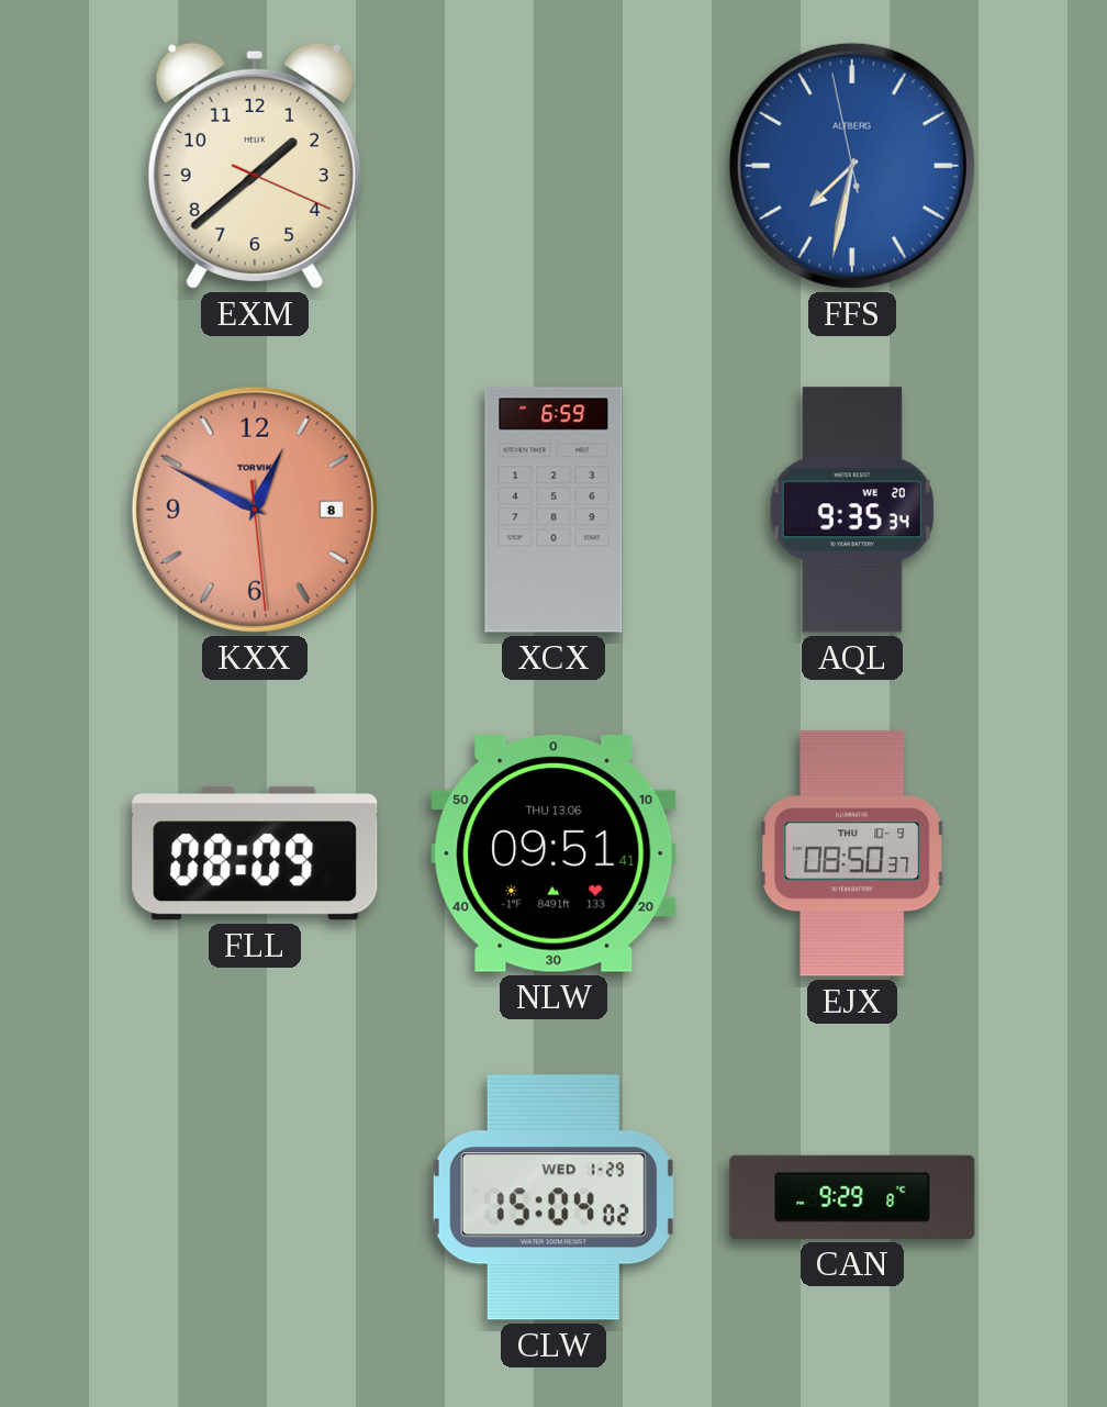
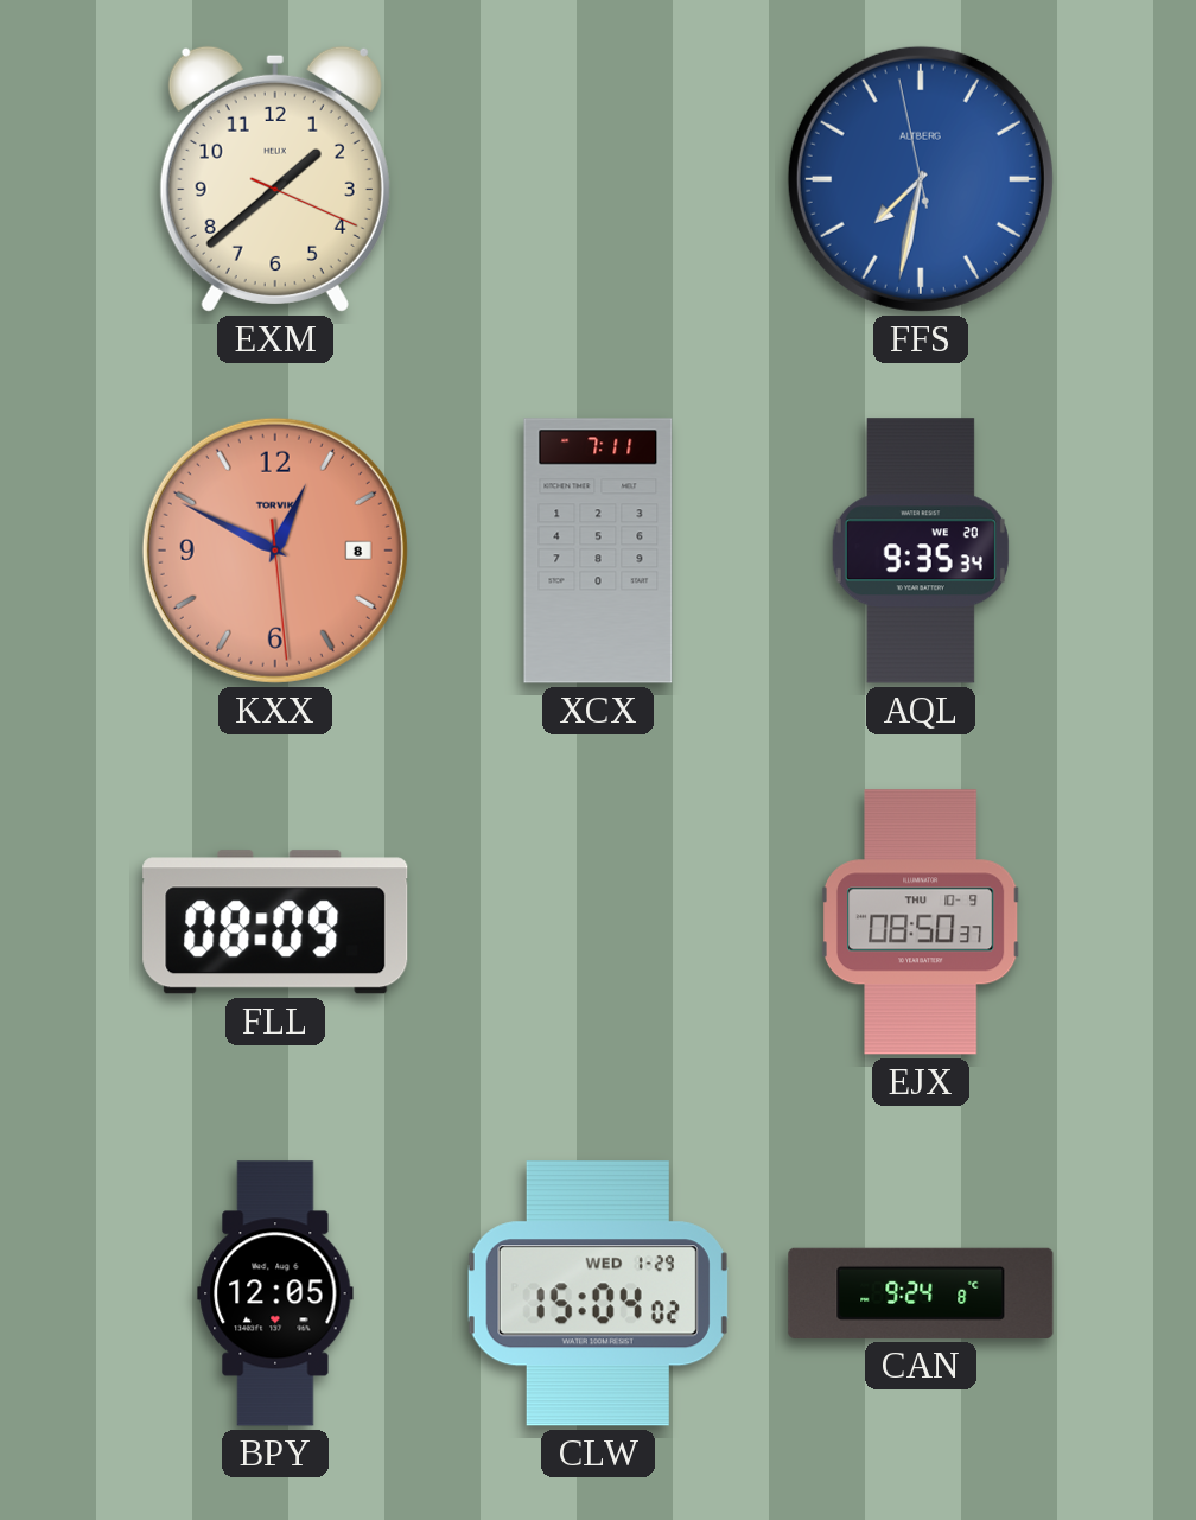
XCX: 6:59 -> 7:11
NLW: 09:51 -> none
BPY: none -> 12:05
CAN: 9:29 -> 9:24
